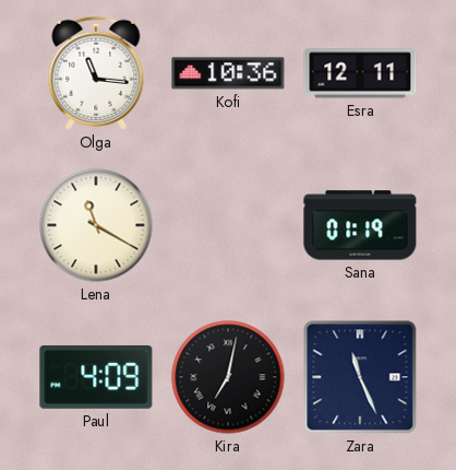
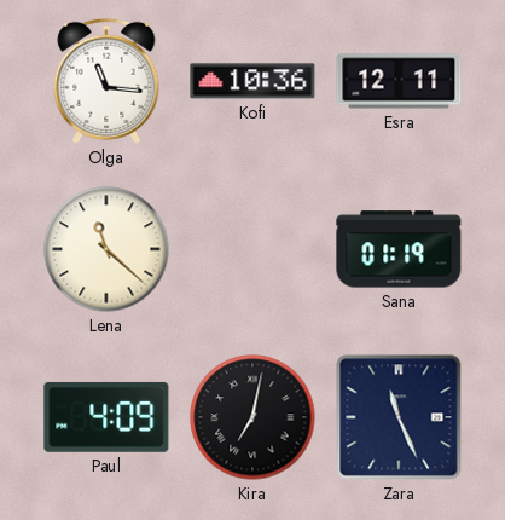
Lena: 11:20 -> 11:22
